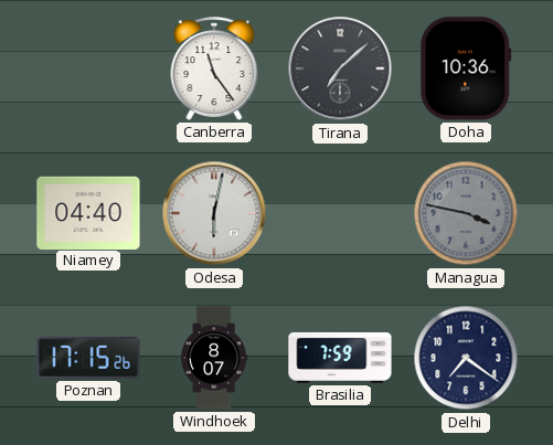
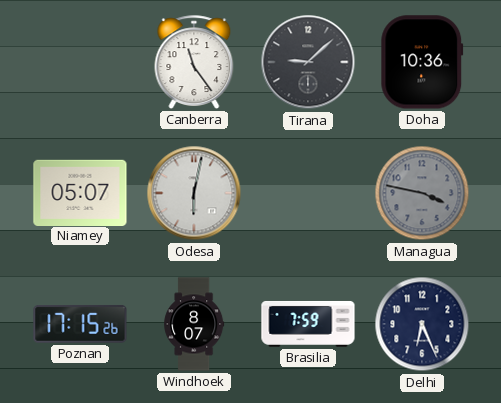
Tirana: 7:08 -> 9:08
Niamey: 04:40 -> 05:07
Delhi: 7:21 -> 6:26
